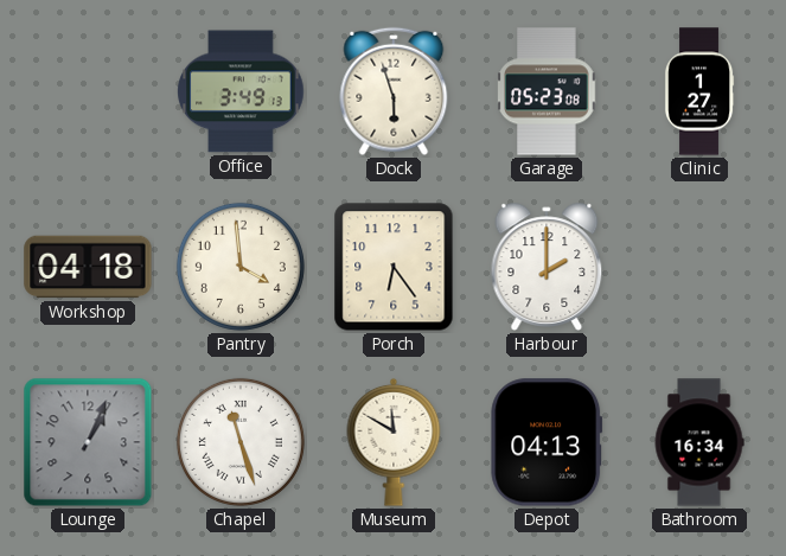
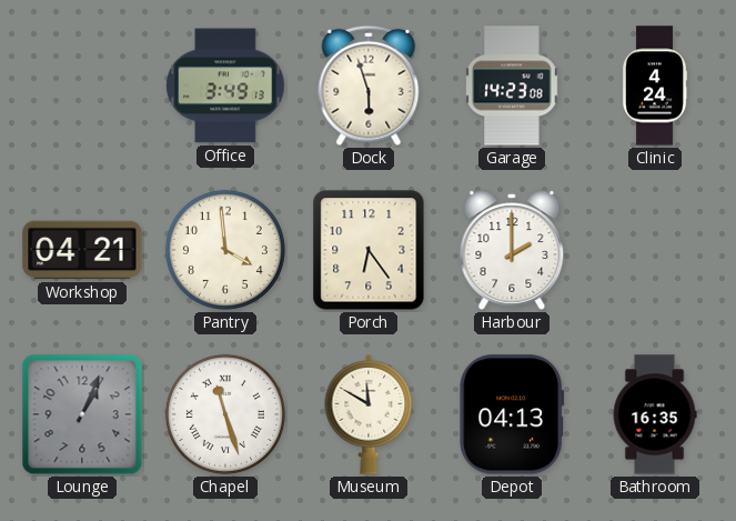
Garage: 05:23 -> 14:23
Clinic: 1:27 -> 4:24
Workshop: 04:18 -> 04:21
Bathroom: 16:34 -> 16:35
